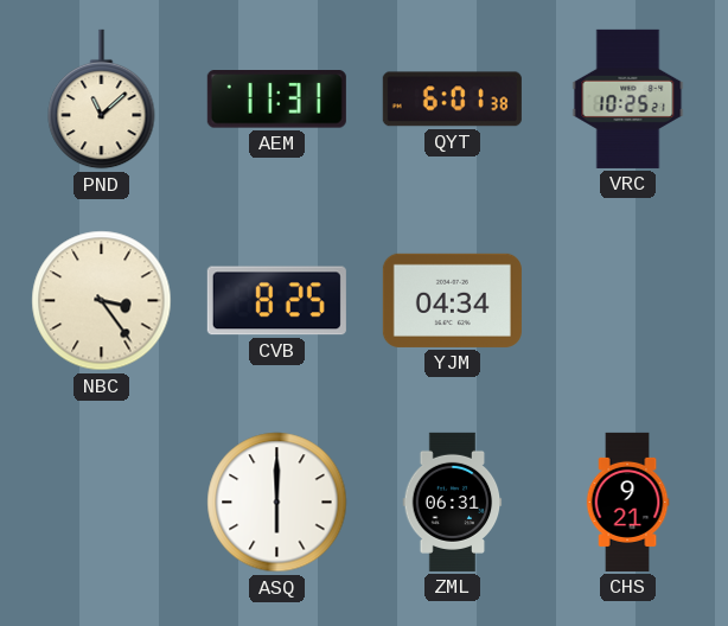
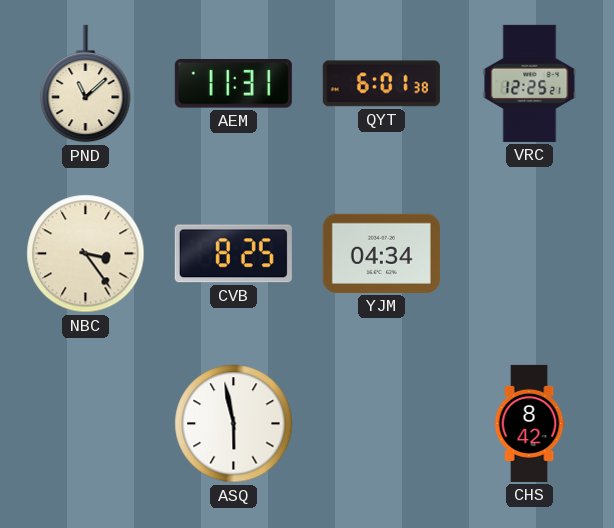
VRC: 10:25 -> 12:25
ASQ: 6:00 -> 5:58
ZML: 06:31 -> none
CHS: 9:21 -> 8:42
